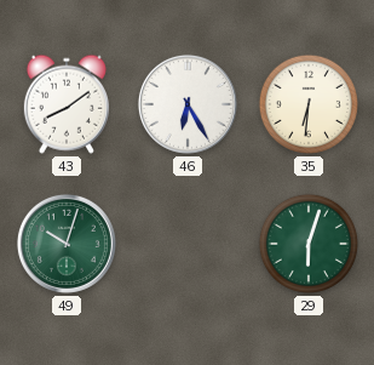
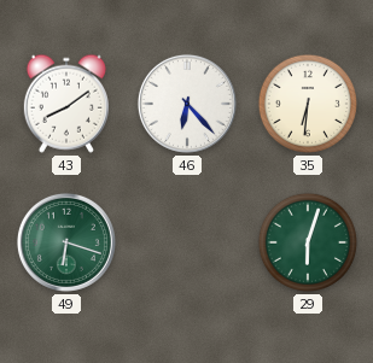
46: 6:25 -> 6:23
49: 10:03 -> 6:18
